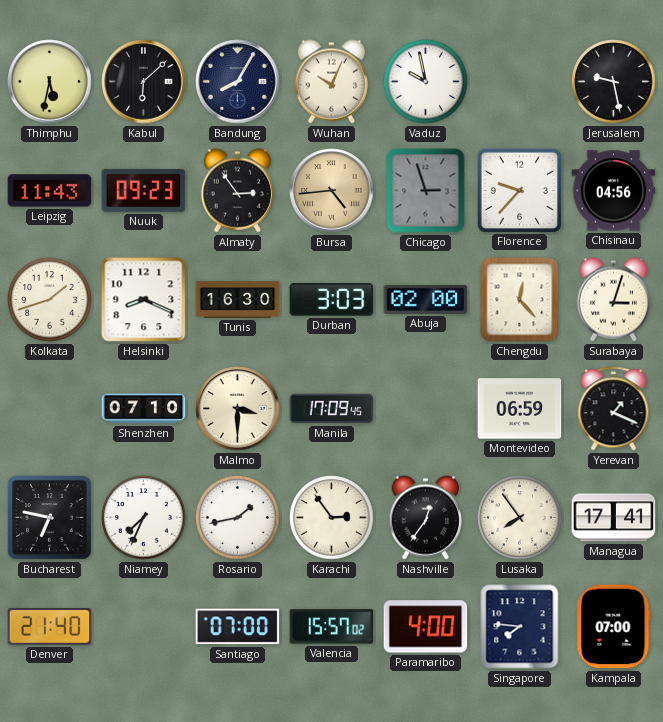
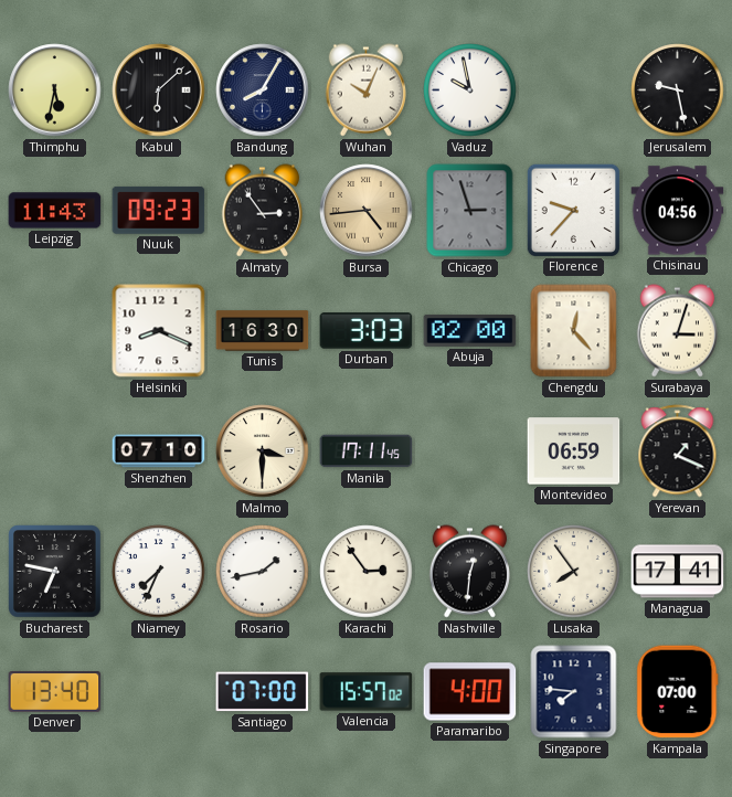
Kolkata: 1:42 -> none
Manila: 17:09 -> 17:11
Nashville: 12:36 -> 12:31
Denver: 21:40 -> 13:40
